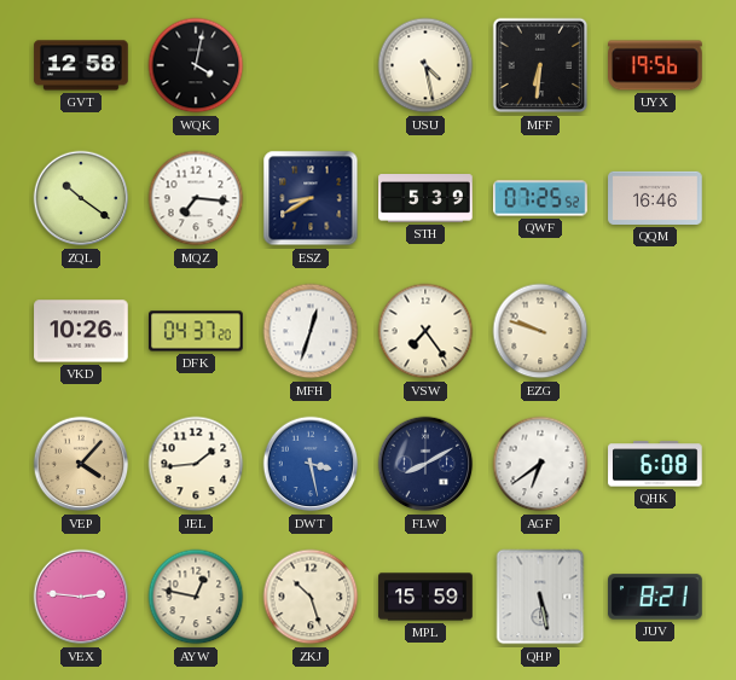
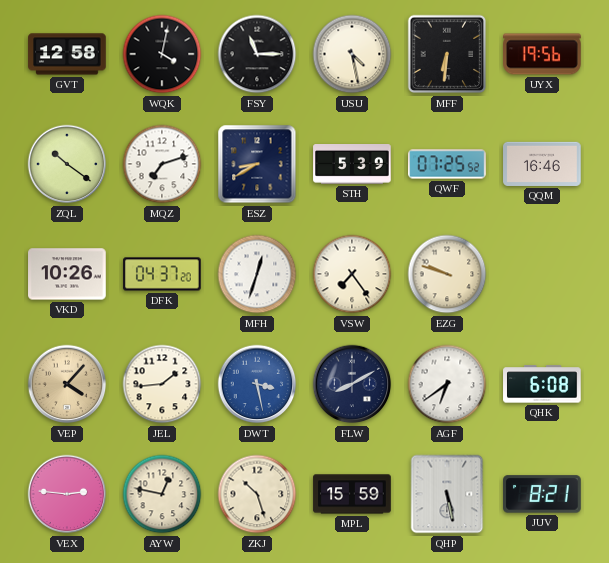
FSY: none -> 11:15
MQZ: 7:16 -> 7:12
